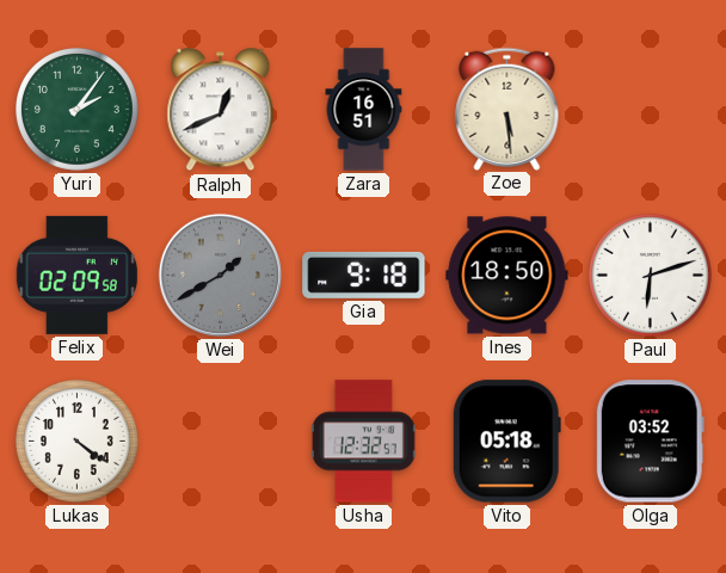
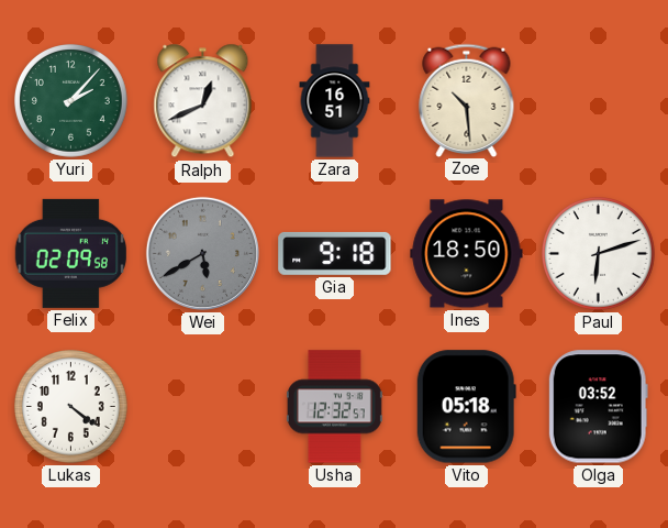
Yuri: 2:06 -> 2:07
Zoe: 5:29 -> 10:29
Wei: 1:40 -> 5:40
